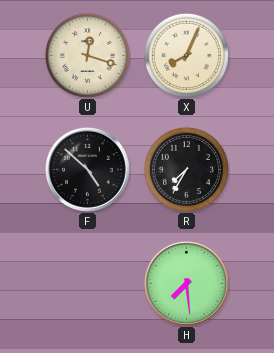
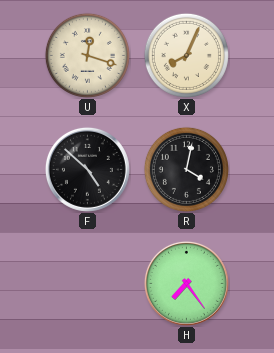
R: 7:35 -> 4:02
H: 7:29 -> 7:24
